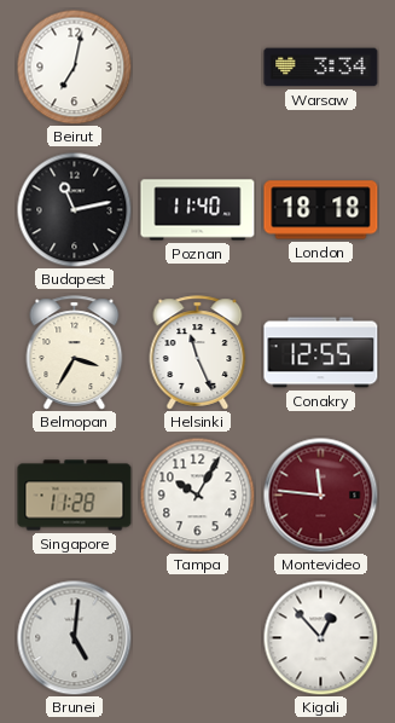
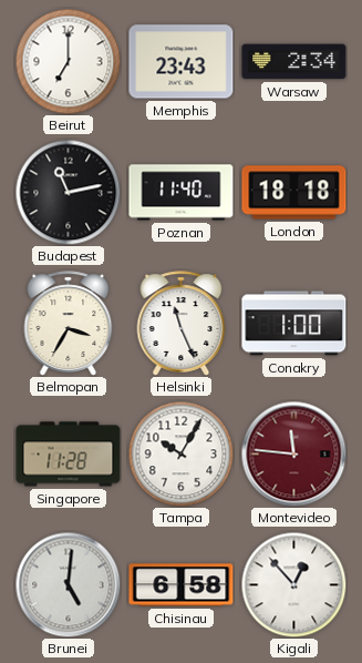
Beirut: 7:02 -> 7:00
Memphis: none -> 23:43
Warsaw: 3:34 -> 2:34
Conakry: 12:55 -> 1:00
Chisinau: none -> 6:58
